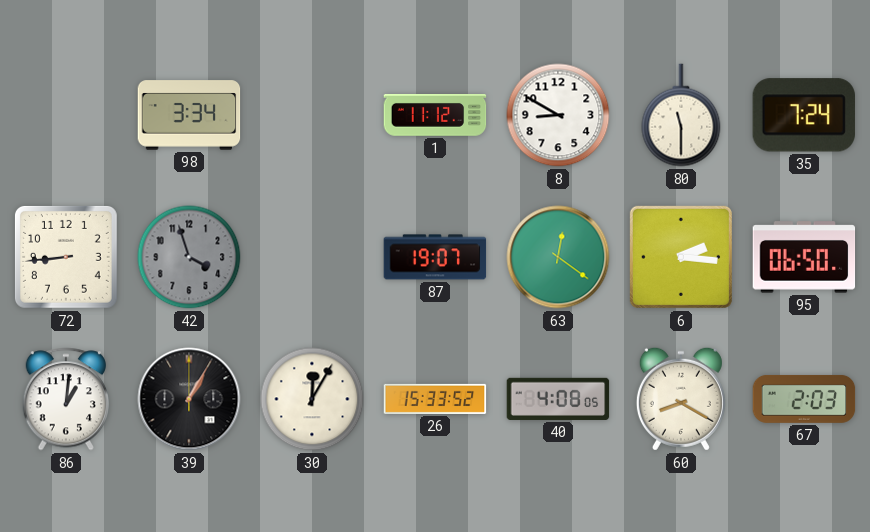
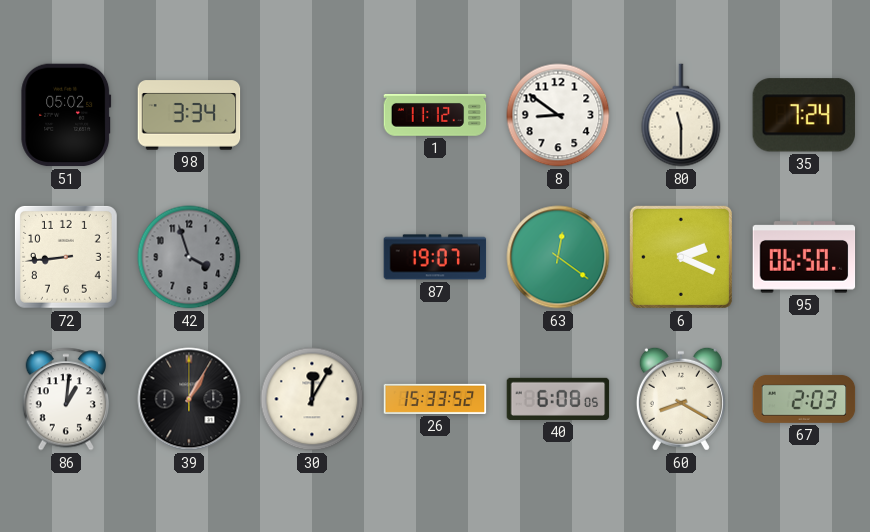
51: none -> 05:02
8: 8:50 -> 8:51
6: 2:16 -> 2:19
40: 4:08 -> 6:08
